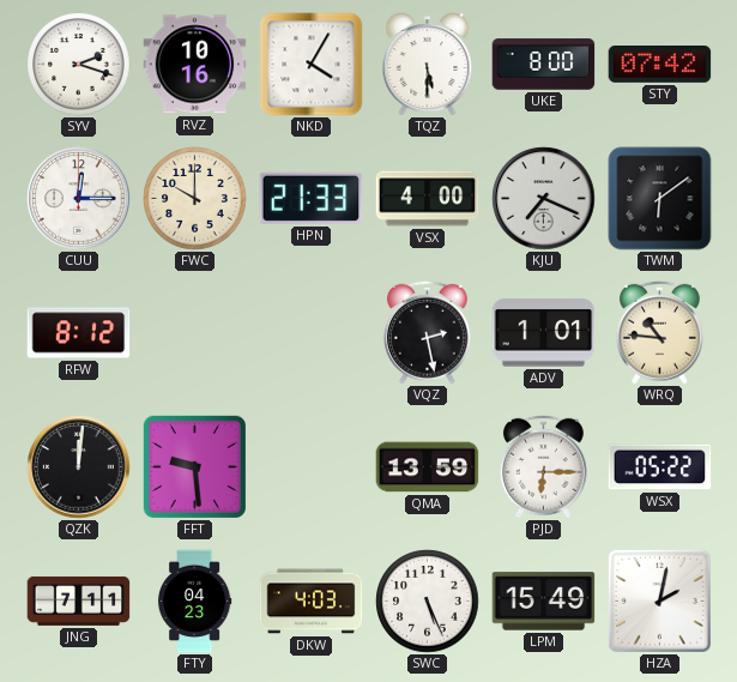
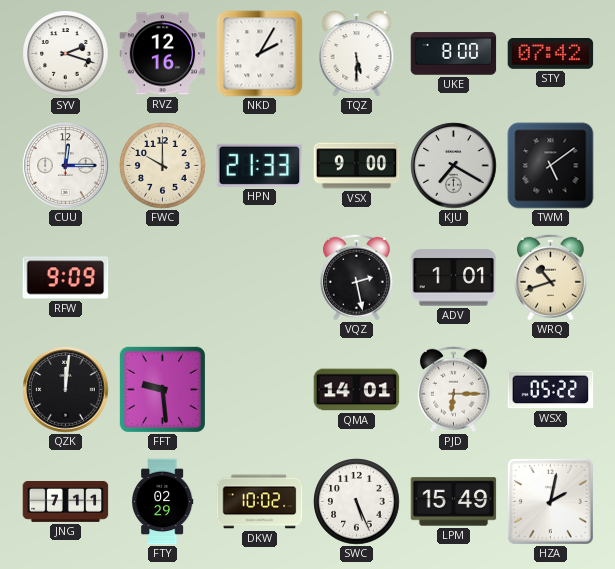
RVZ: 10:16 -> 12:16
NKD: 4:05 -> 2:05
VSX: 4:00 -> 9:00
KJU: 7:19 -> 7:20
TWM: 6:09 -> 5:09
RFW: 8:12 -> 9:09
WRQ: 10:46 -> 10:42
QMA: 13:59 -> 14:01
FTY: 04:23 -> 02:29
DKW: 4:03 -> 10:02
